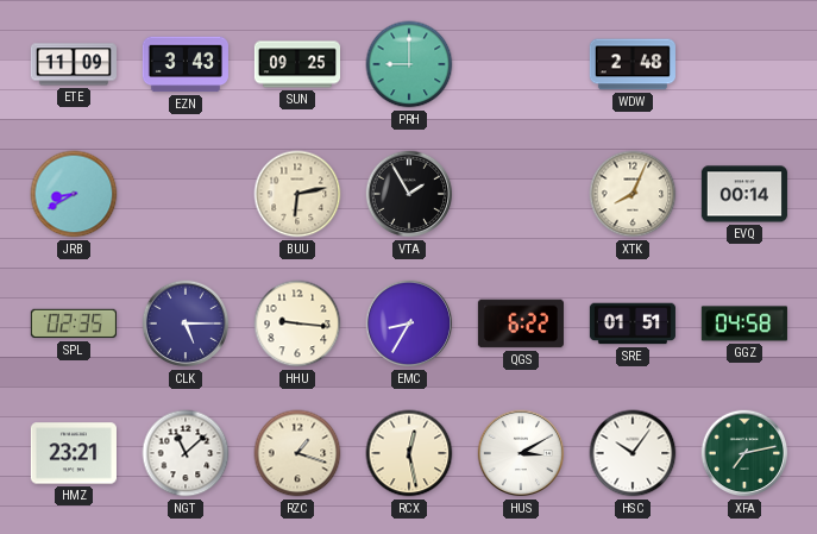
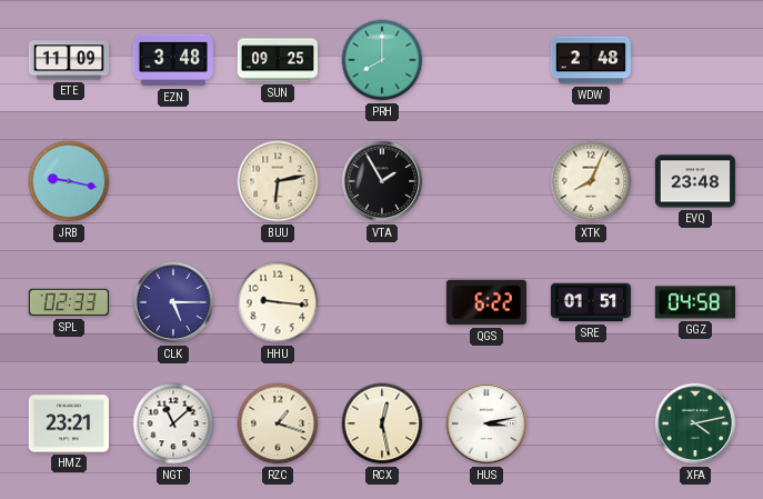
EZN: 3:43 -> 3:48
PRH: 9:00 -> 8:00
JRB: 8:40 -> 9:17
EVQ: 00:14 -> 23:48
SPL: 02:35 -> 02:33
EMC: 8:35 -> none
HUS: 3:10 -> 3:13
HSC: 10:06 -> none
XFA: 7:13 -> 4:13
